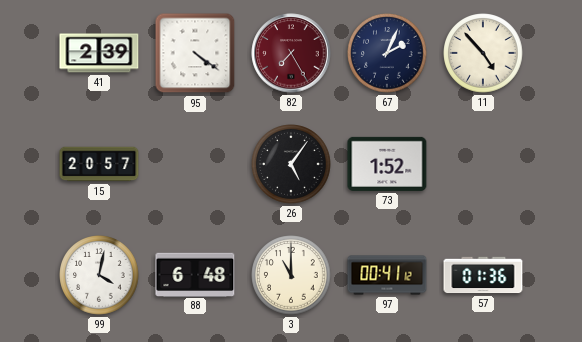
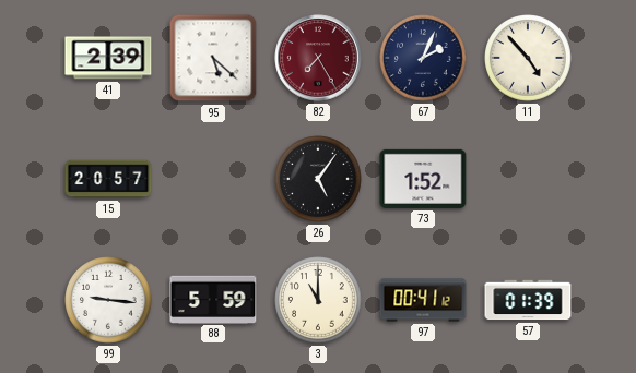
95: 4:21 -> 5:22
99: 4:02 -> 9:16
88: 6:48 -> 5:59
57: 01:36 -> 01:39
